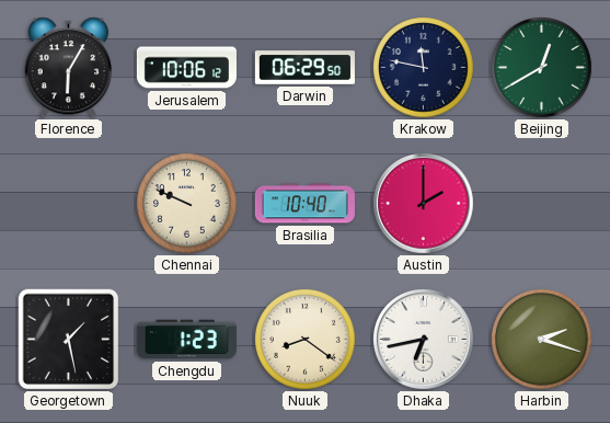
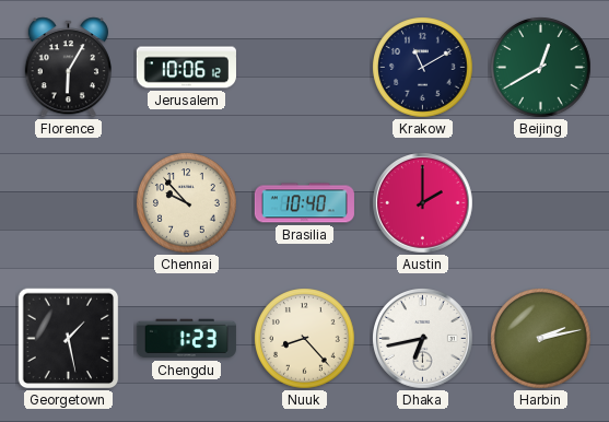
Darwin: 06:29 -> none
Krakow: 11:47 -> 11:10
Chennai: 9:49 -> 9:53
Nuuk: 8:21 -> 8:23
Harbin: 2:18 -> 2:13
